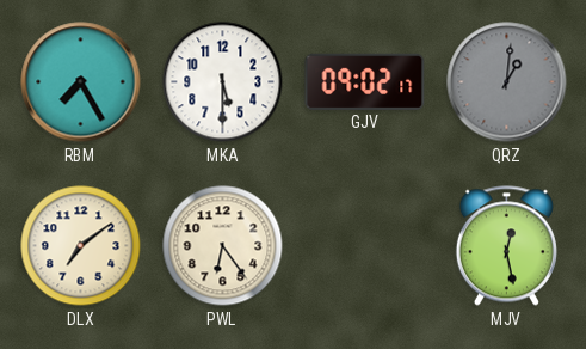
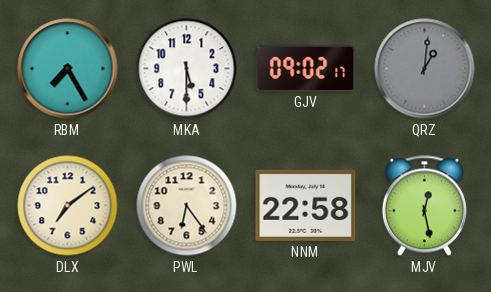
NNM: none -> 22:58
